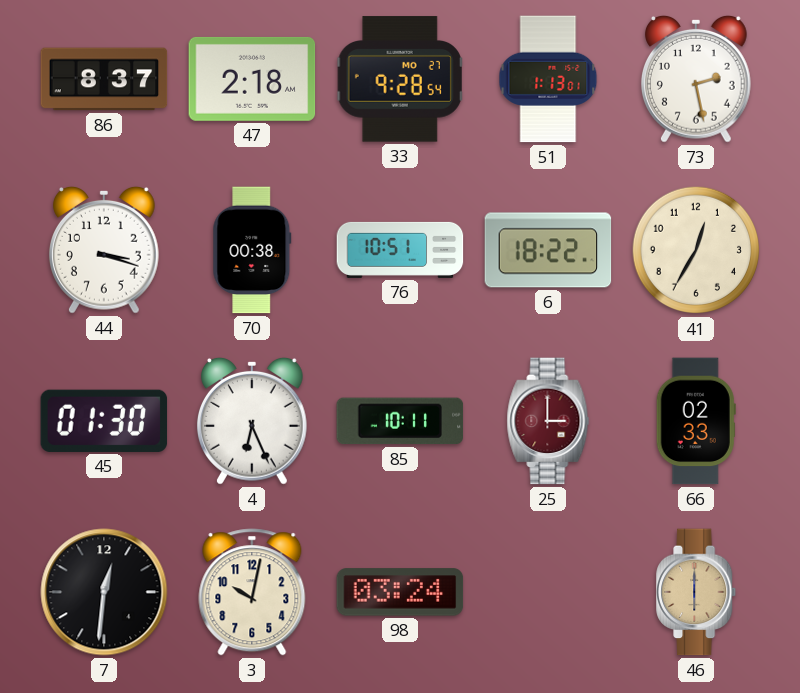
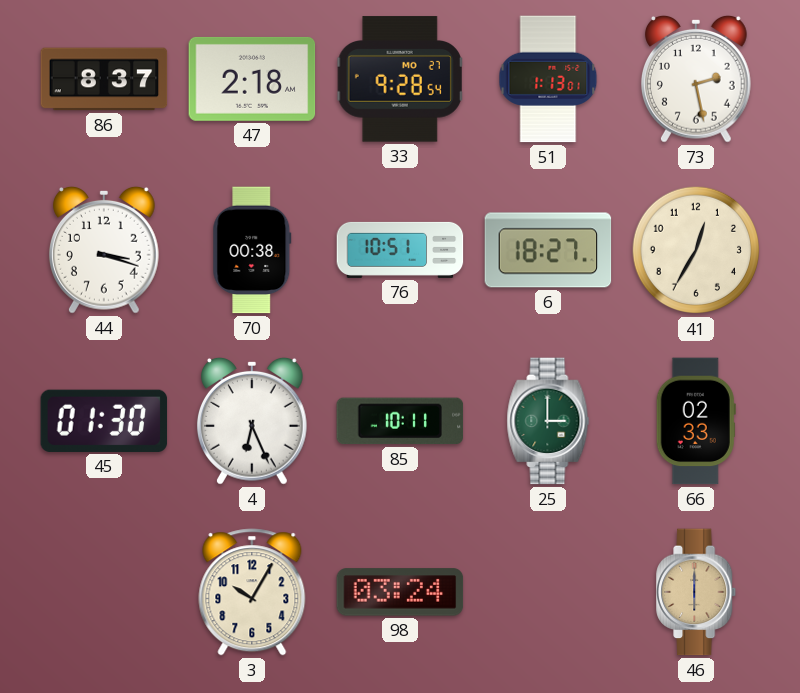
6: 18:22 -> 18:27
25 dial: burgundy -> green
7: 12:31 -> none
3: 10:02 -> 10:05
